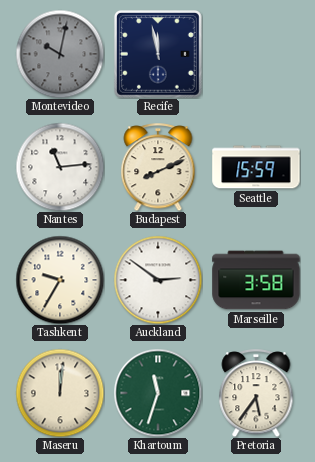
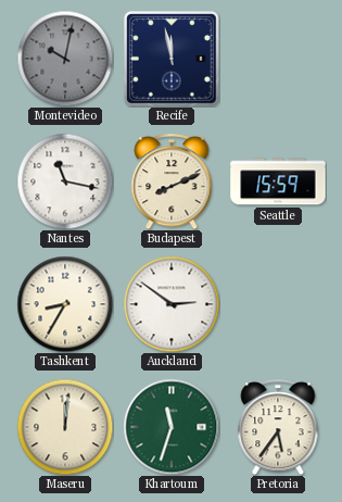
Nantes: 11:14 -> 11:17
Tashkent: 9:35 -> 8:35
Marseille: 3:58 -> none
